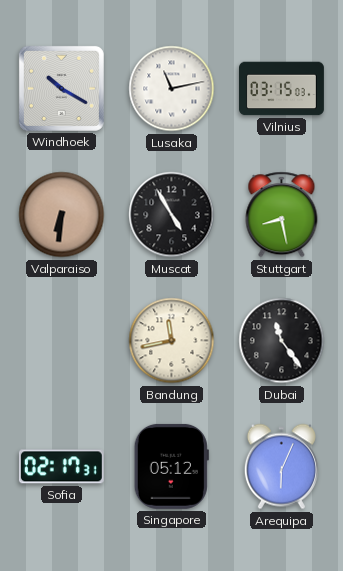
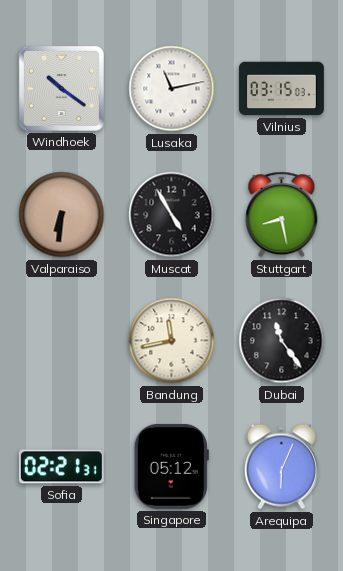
Windhoek: 10:20 -> 10:21
Sofia: 02:17 -> 02:21
